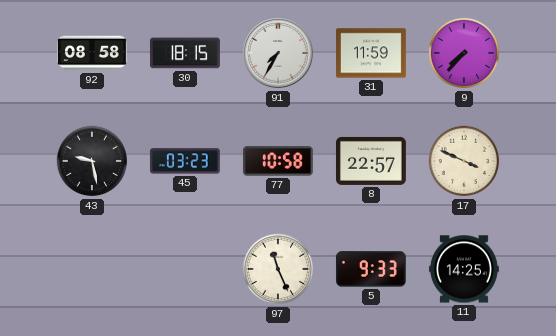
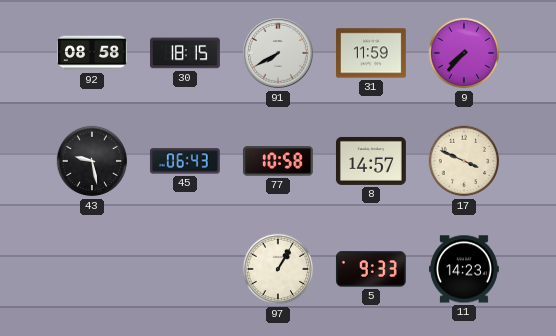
91: 7:35 -> 7:40
45: 03:23 -> 06:43
8: 22:57 -> 14:57
97: 11:26 -> 1:05
11: 14:25 -> 14:23
